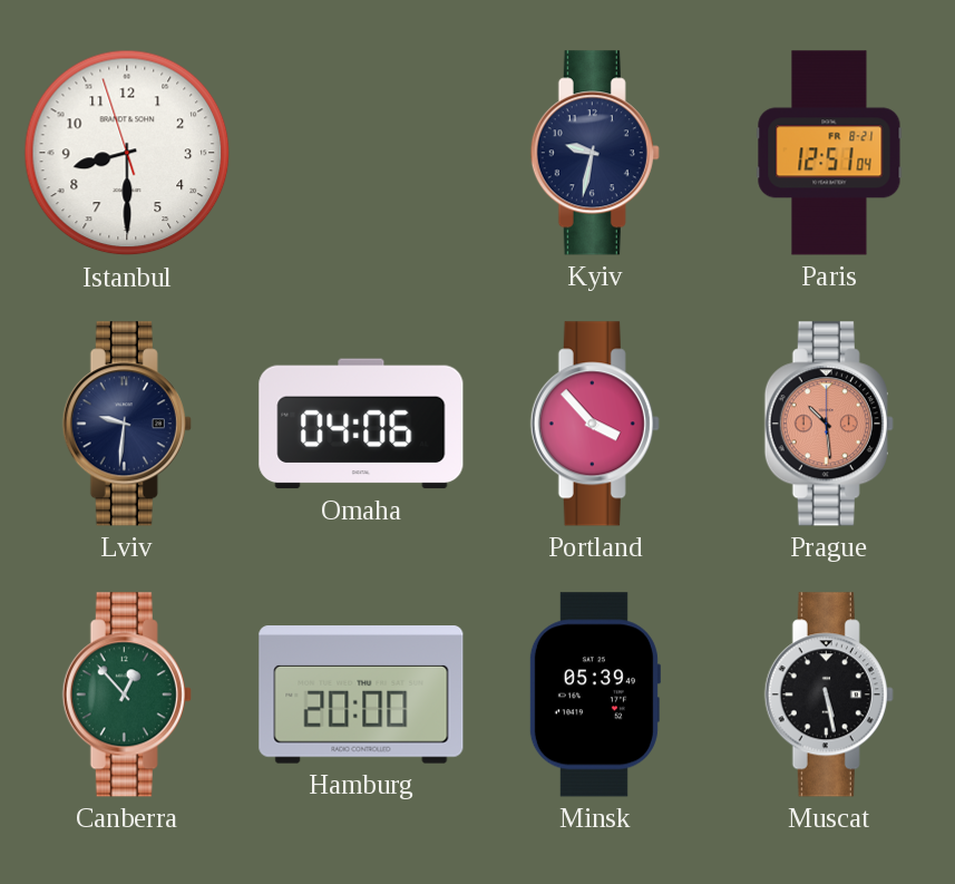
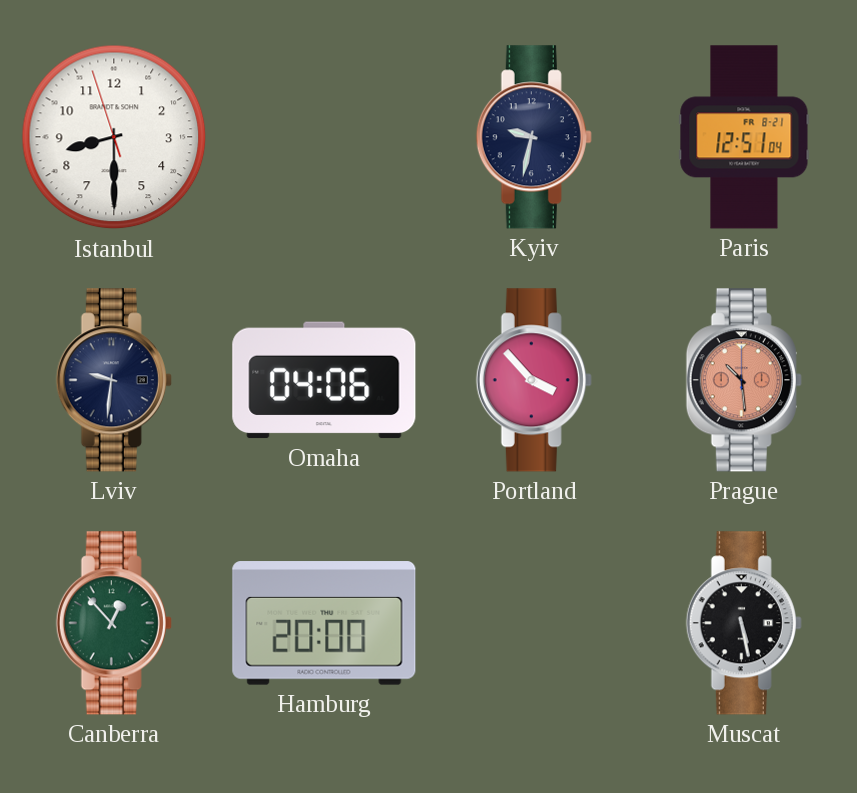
Minsk: 05:39 -> none
